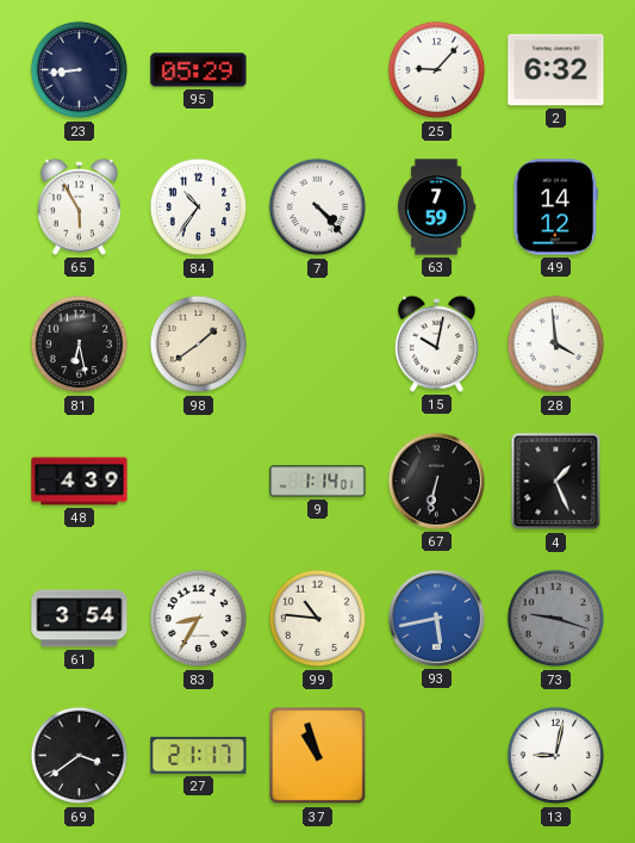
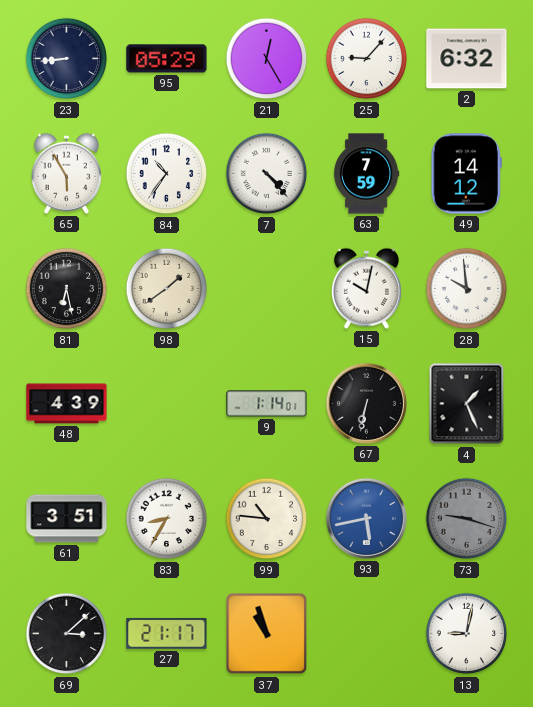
21: none -> 12:25
28: 3:59 -> 9:59
61: 3:54 -> 3:51
69: 3:39 -> 3:08
